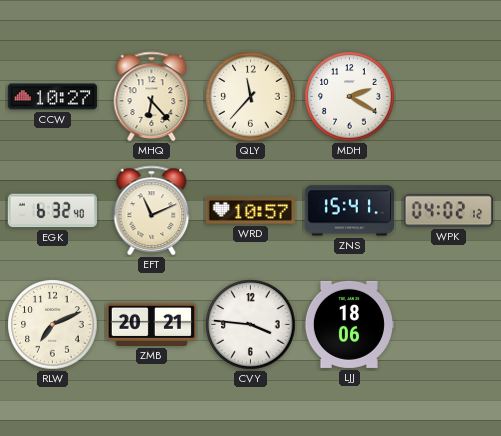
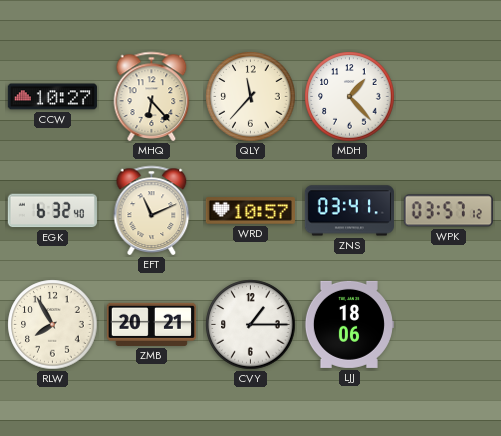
MDH: 2:20 -> 1:23
ZNS: 15:41 -> 03:41
WPK: 04:02 -> 03:57
RLW: 7:11 -> 7:55
CVY: 3:46 -> 1:15
